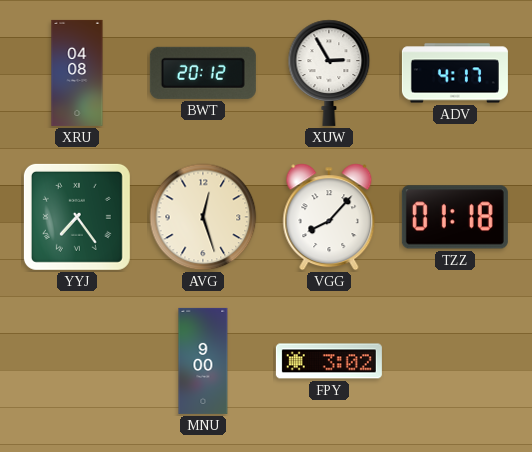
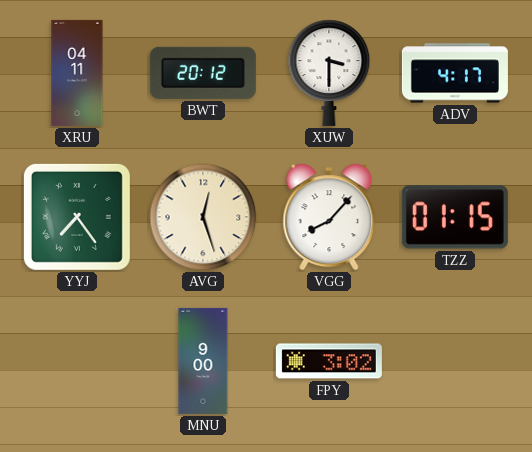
XRU: 04:08 -> 04:11
XUW: 2:55 -> 3:30
TZZ: 01:18 -> 01:15
